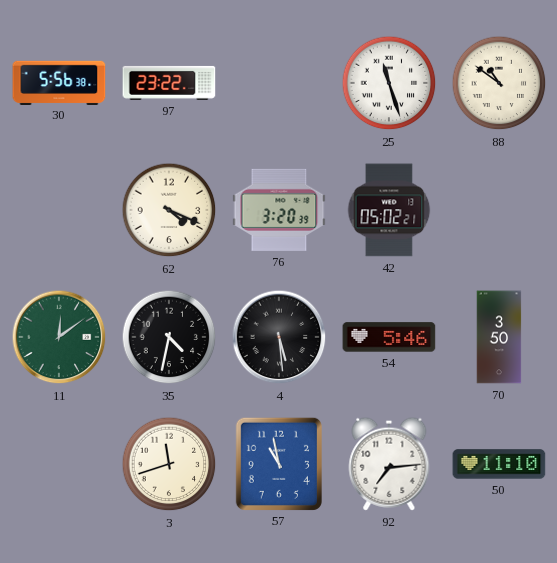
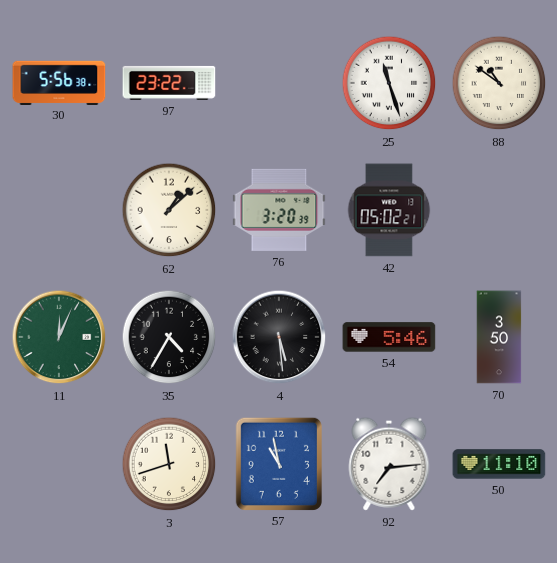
62: 4:19 -> 1:08
11: 12:09 -> 12:04
35: 4:32 -> 4:35
